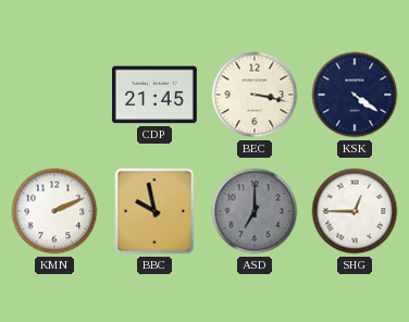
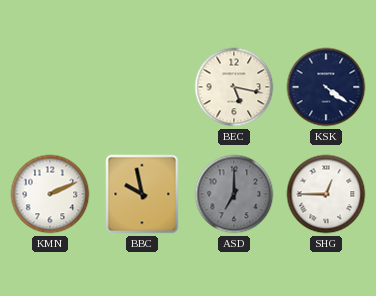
CDP: 21:45 -> none
BEC: 3:17 -> 5:17
